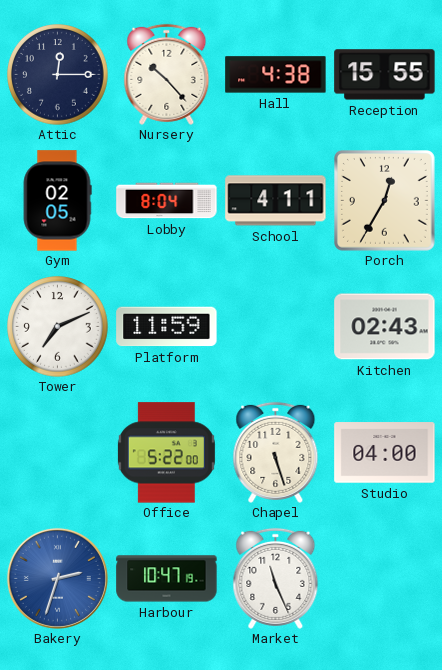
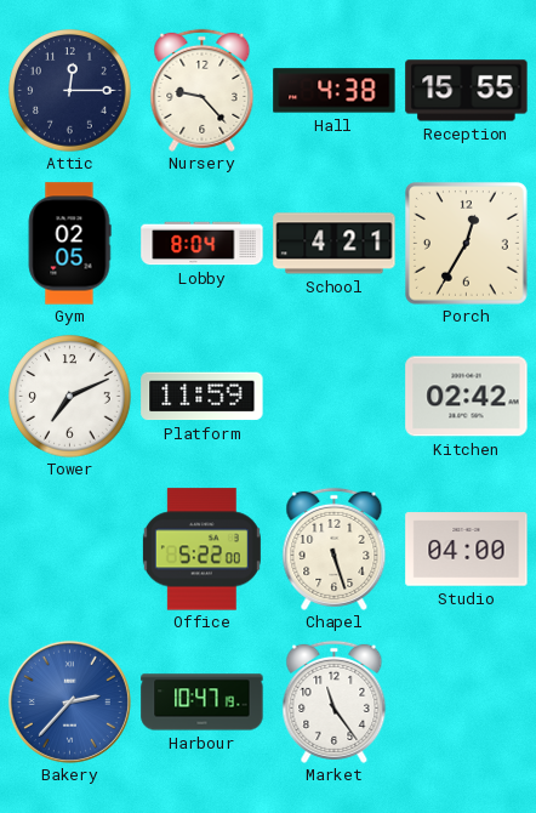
Nursery: 10:23 -> 9:23
School: 4:11 -> 4:21
Kitchen: 02:43 -> 02:42
Bakery: 2:33 -> 2:37
Market: 11:26 -> 11:24
